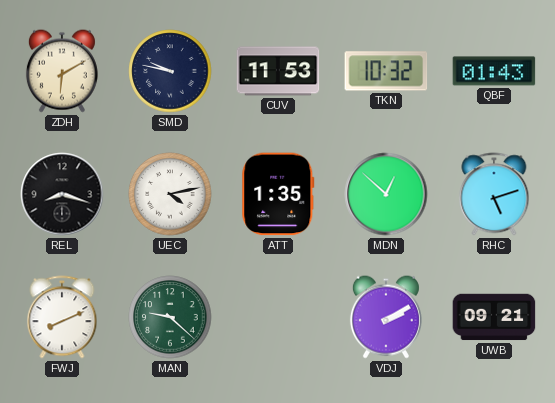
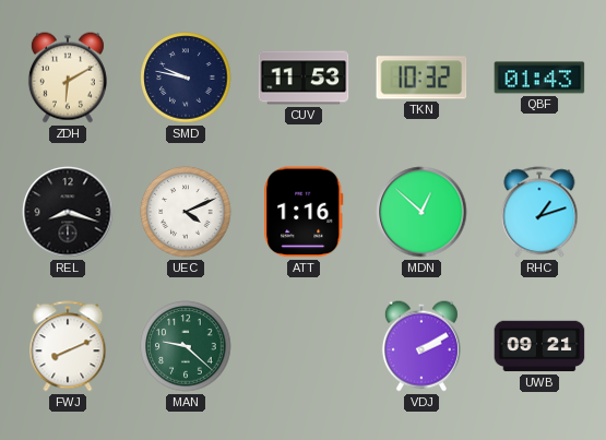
UEC: 4:13 -> 4:11
ATT: 1:35 -> 1:16
RHC: 5:12 -> 1:12
